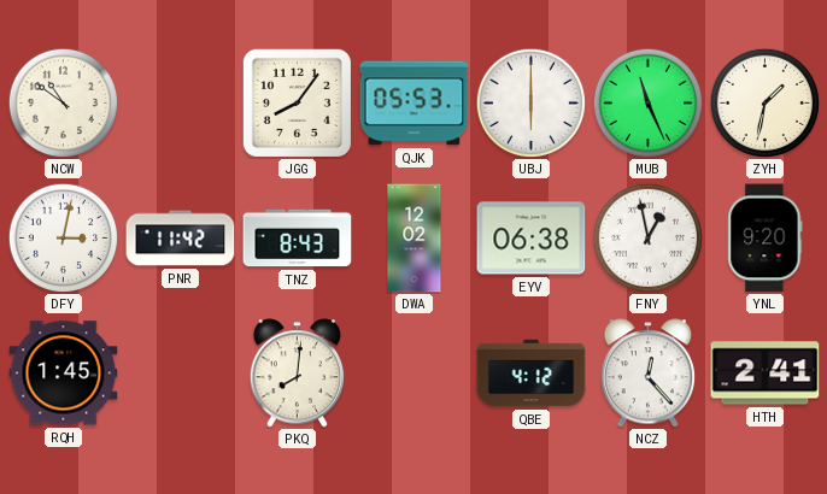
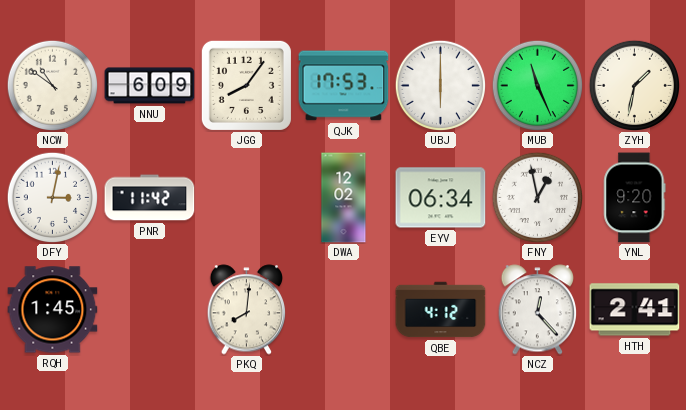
NNU: none -> 6:09
QJK: 05:53 -> 17:53
TNZ: 8:43 -> none
EYV: 06:38 -> 06:34
